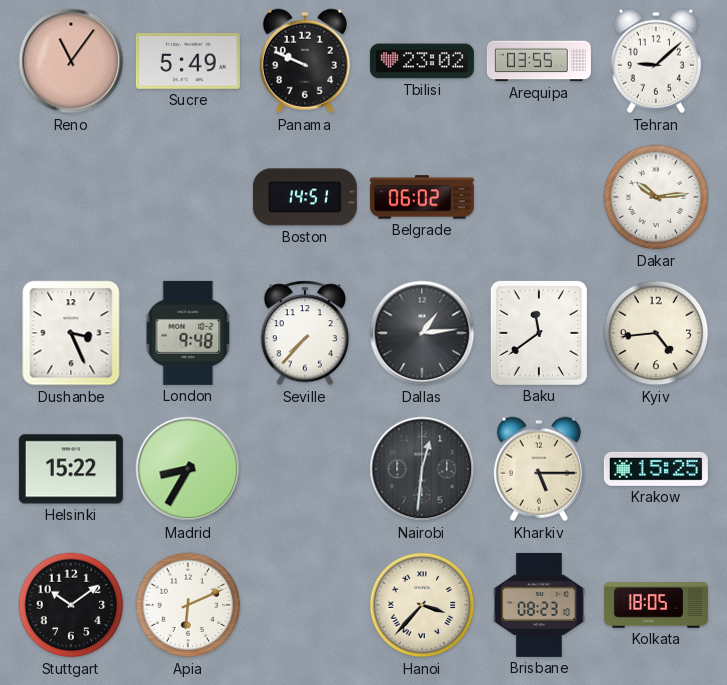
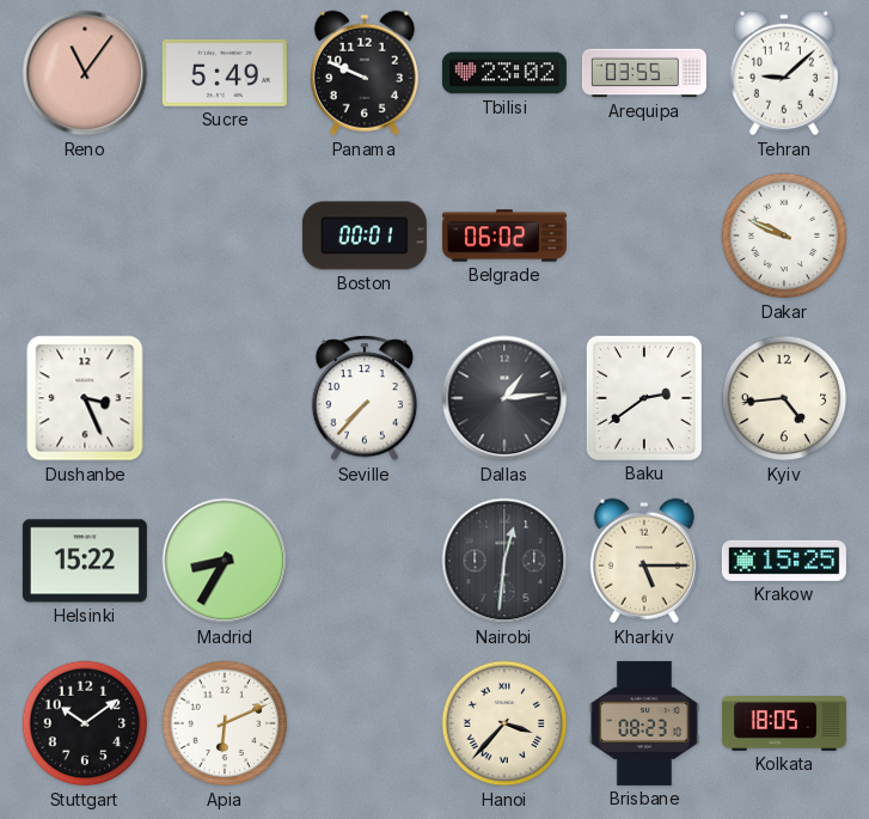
Boston: 14:51 -> 00:01
Dakar: 10:14 -> 9:49
London: 9:48 -> none
Baku: 11:39 -> 2:39
